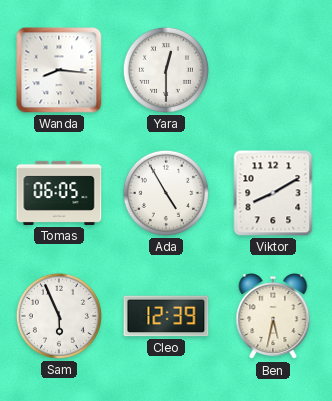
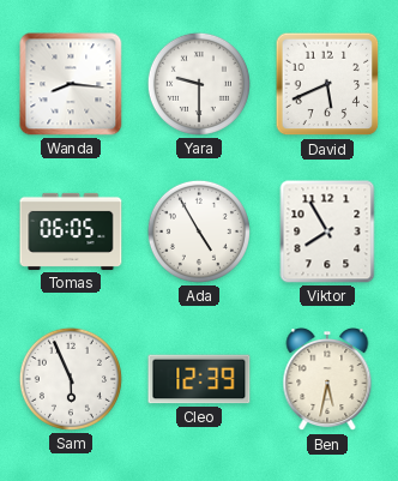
Yara: 12:30 -> 9:30
David: none -> 5:41
Viktor: 8:10 -> 7:55
